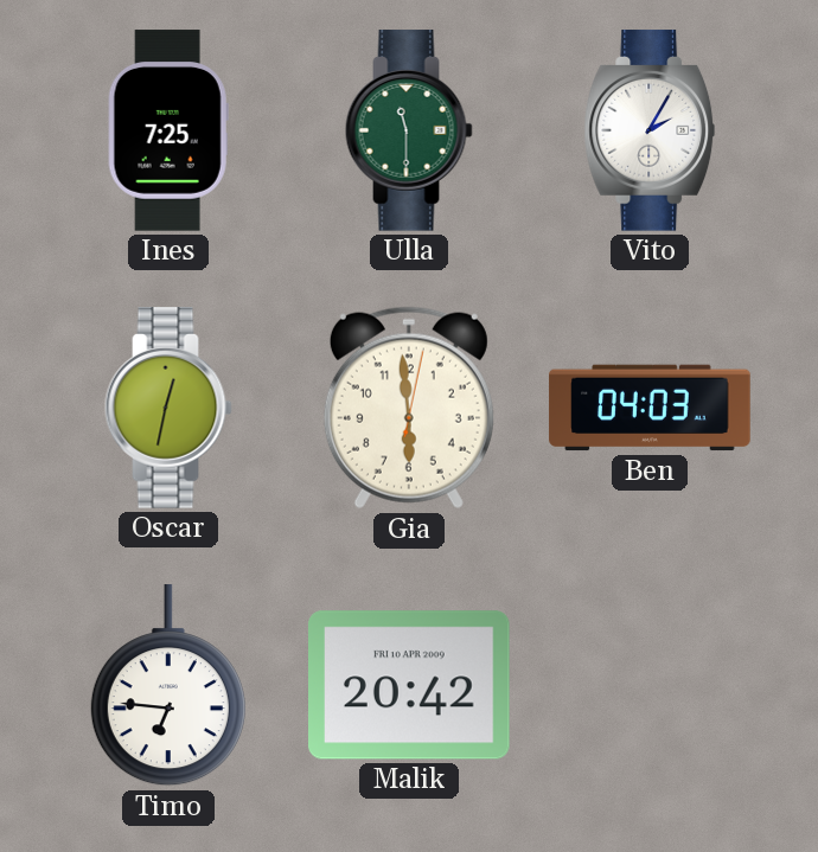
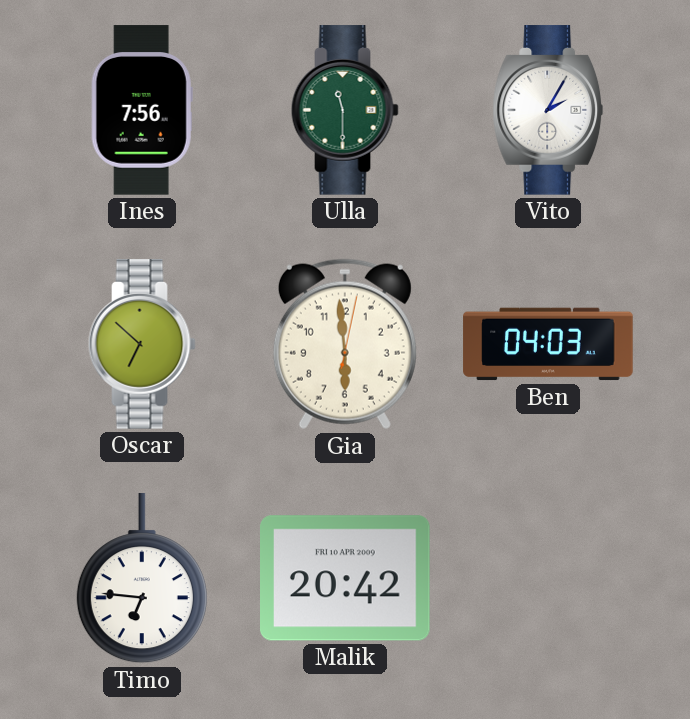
Ines: 7:25 -> 7:56
Oscar: 12:32 -> 6:52
